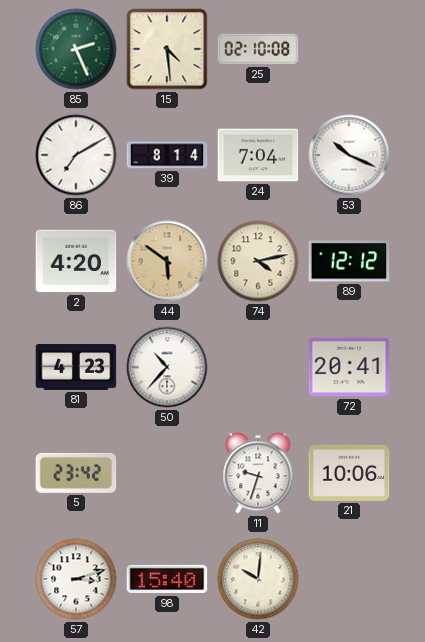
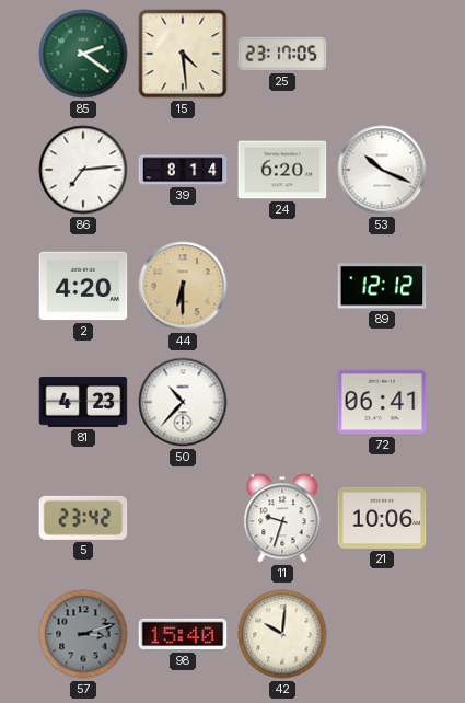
85: 2:26 -> 2:21
25: 02:10 -> 23:17
86: 7:10 -> 7:14
24: 7:04 -> 6:20
44: 5:51 -> 6:30
74: 4:13 -> none
72: 20:41 -> 06:41
57 dial: white -> grey
